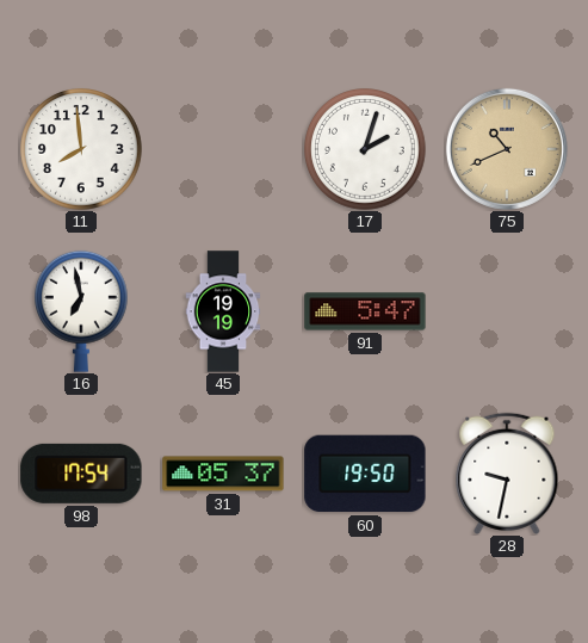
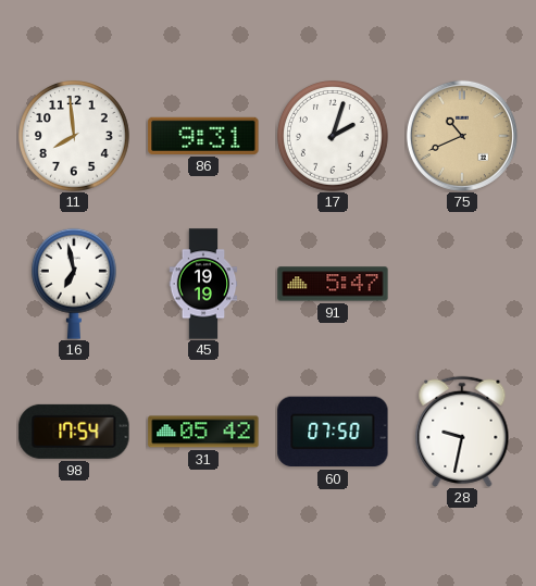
86: none -> 9:31
31: 05:37 -> 05:42
60: 19:50 -> 07:50
